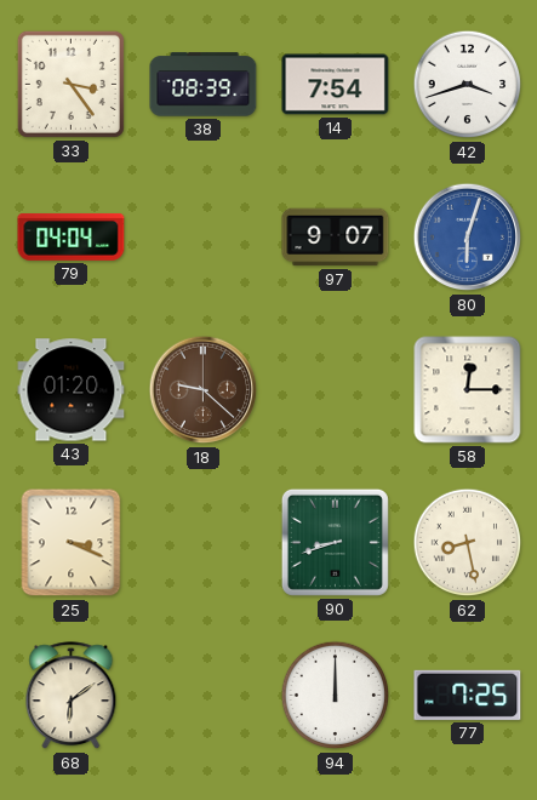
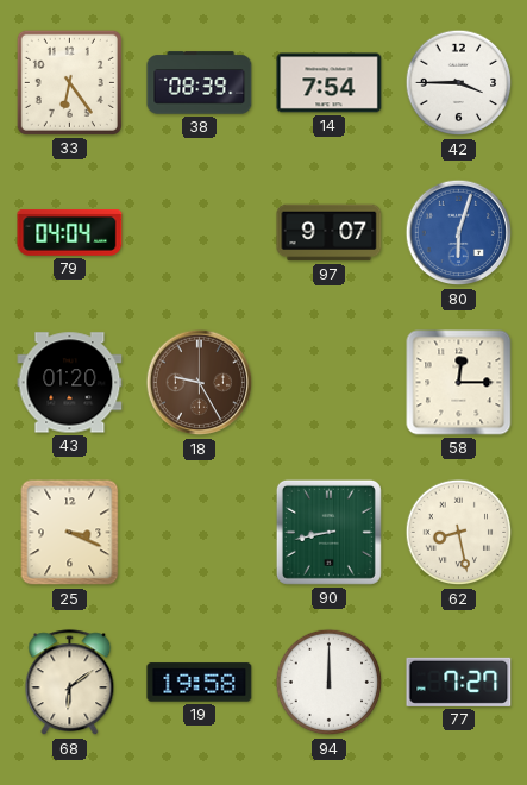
33: 3:24 -> 6:24
42: 3:42 -> 3:45
18: 9:22 -> 9:25
90: 8:42 -> 8:43
19: none -> 19:58
77: 7:25 -> 7:27
